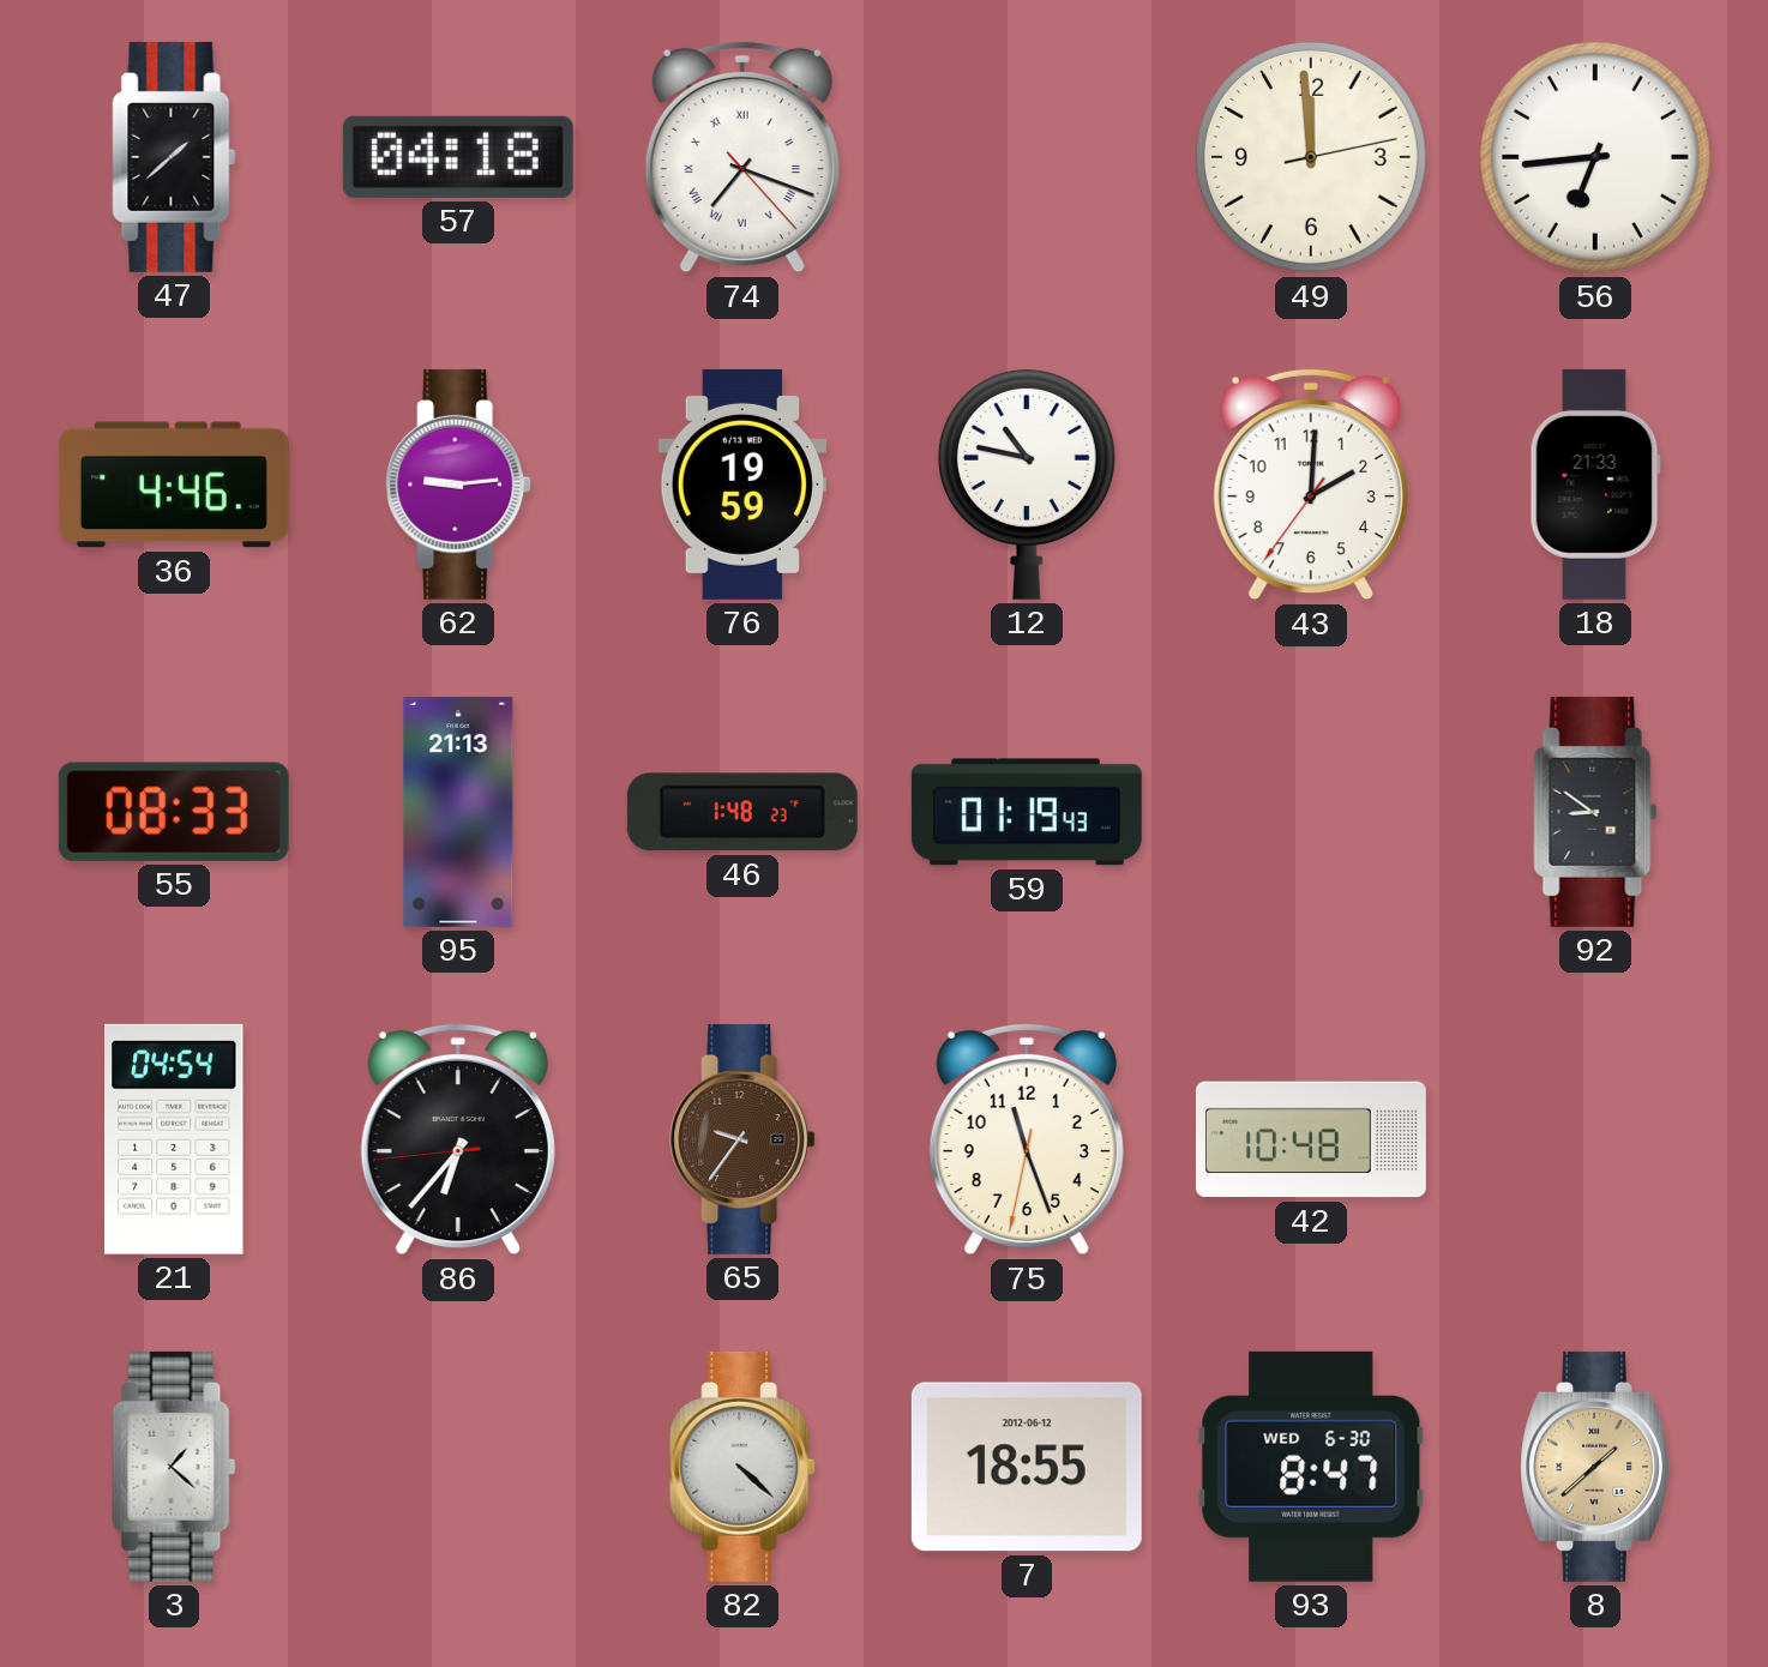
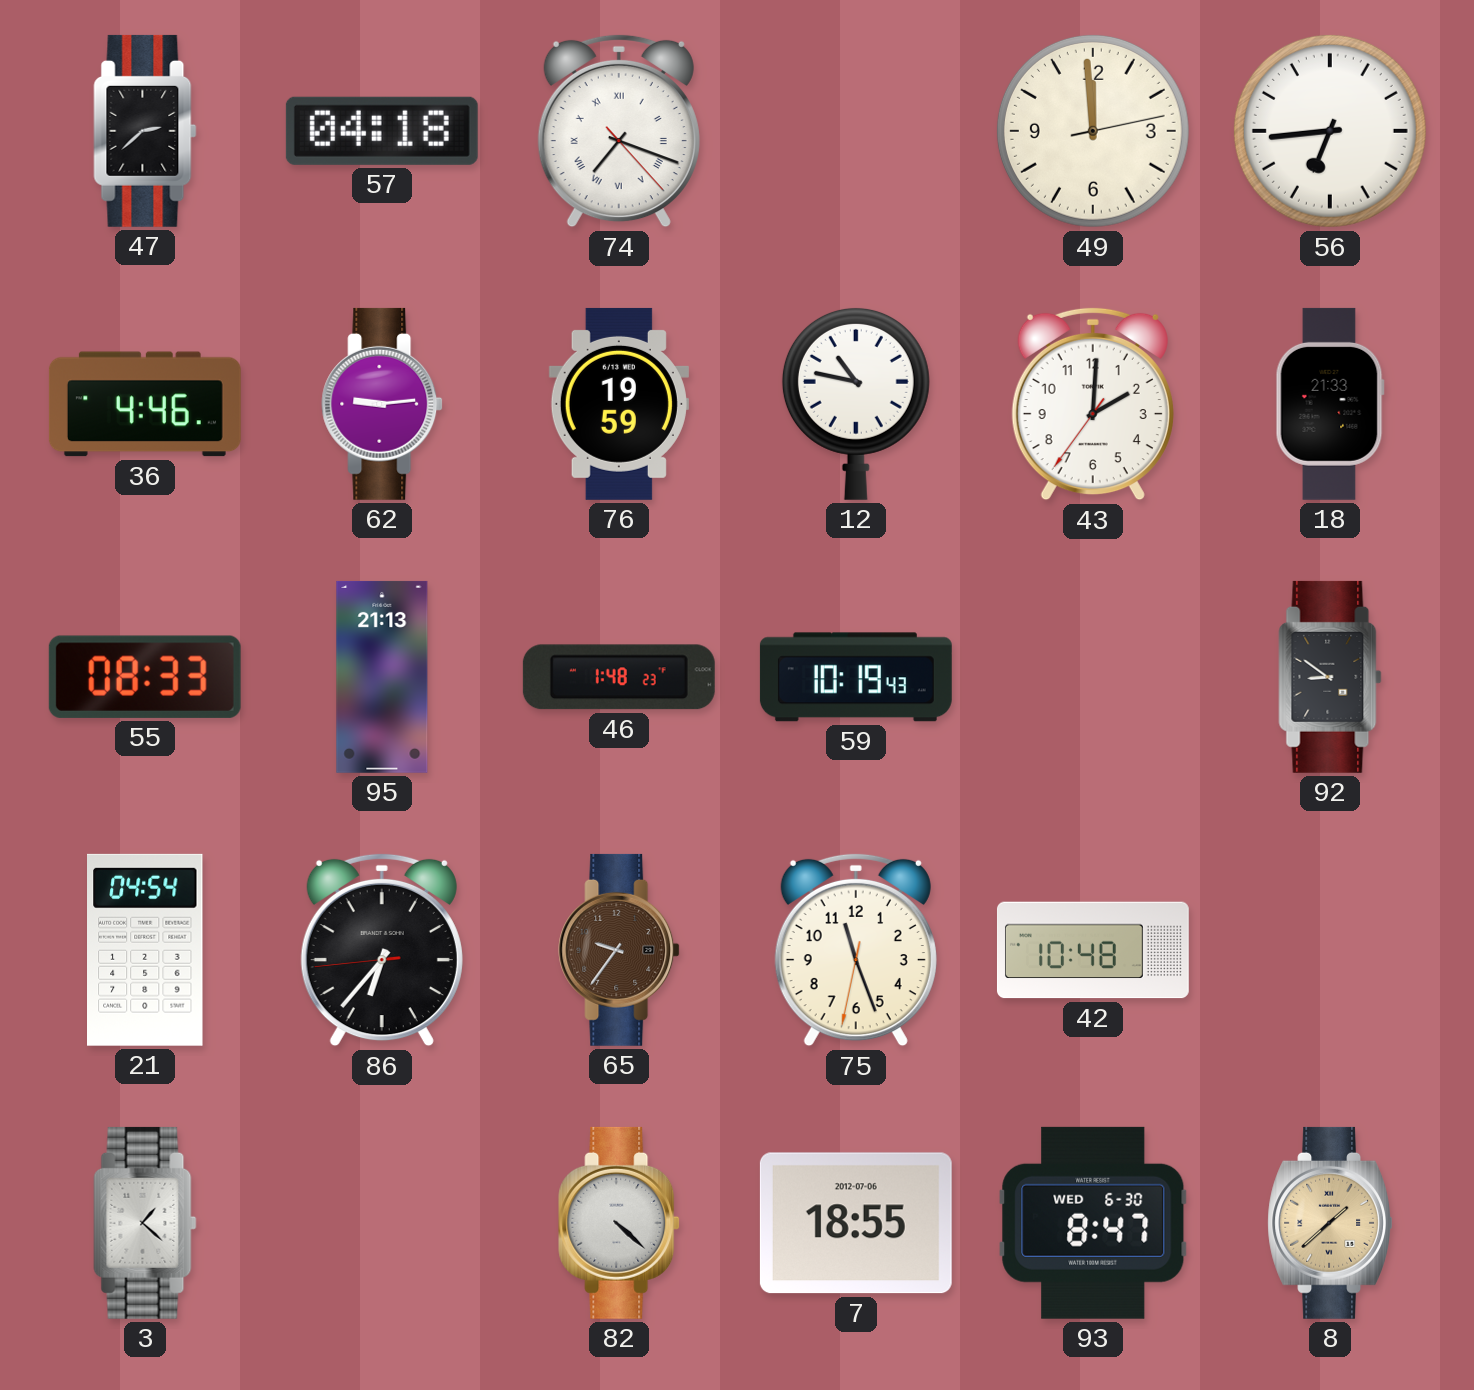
47: 1:38 -> 2:38
59: 01:19 -> 10:19
7 date: 2012-06-12 -> 2012-07-06
